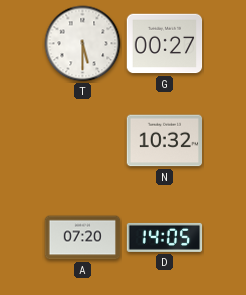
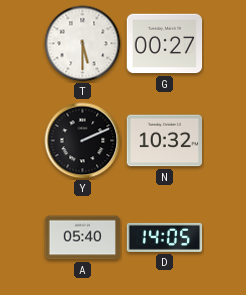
Y: none -> 2:11
A: 07:20 -> 05:40
